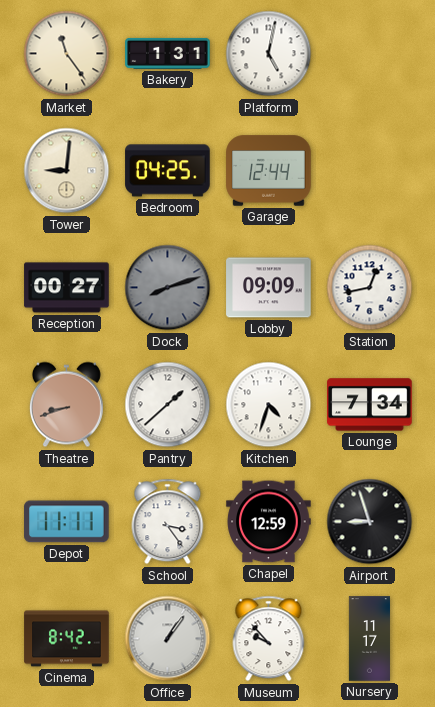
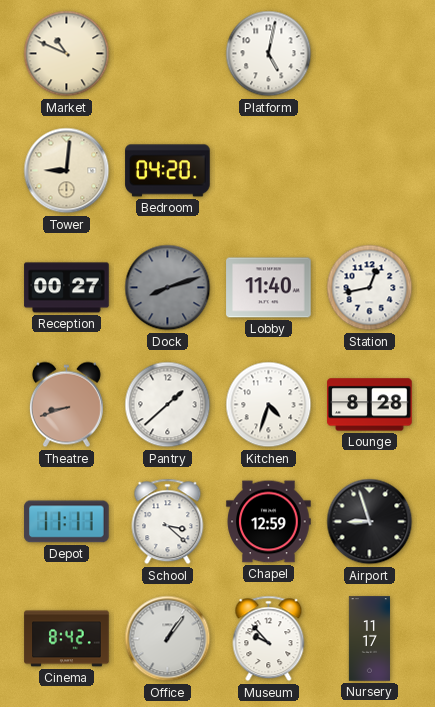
Market: 11:24 -> 10:49
Bakery: 1:31 -> none
Bedroom: 04:25 -> 04:20
Garage: 12:44 -> none
Lobby: 09:09 -> 11:40
Lounge: 7:34 -> 8:28
School: 3:24 -> 3:22
